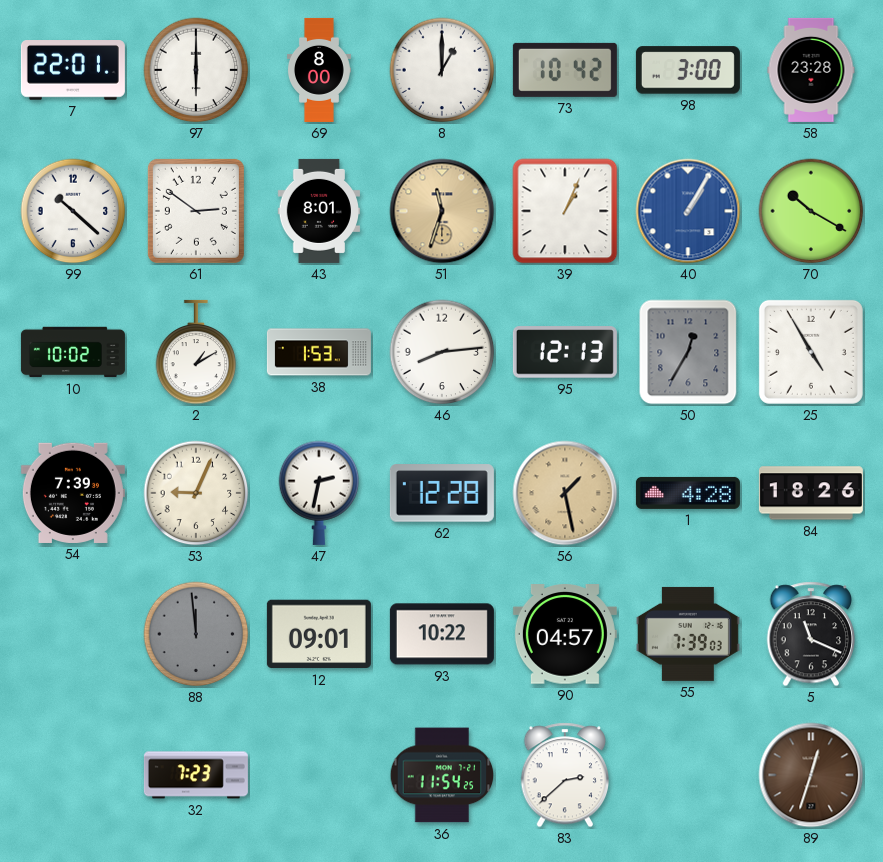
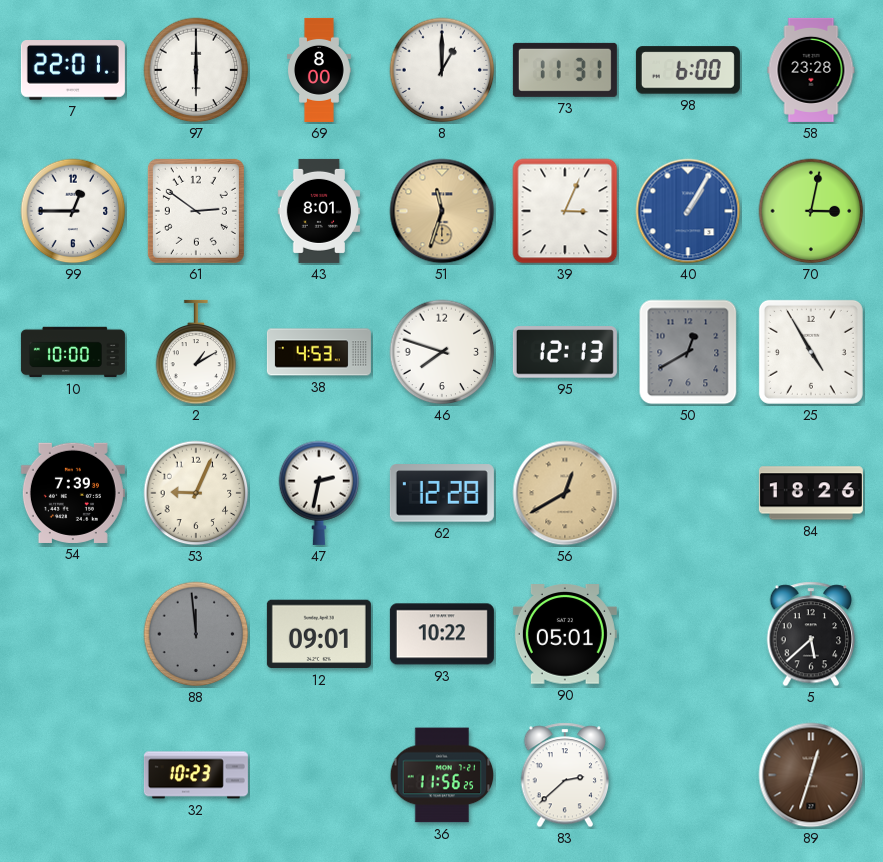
73: 10:42 -> 11:31
98: 3:00 -> 6:00
99: 10:22 -> 12:45
39: 1:04 -> 3:04
70: 10:20 -> 3:02
10: 10:02 -> 10:00
38: 1:53 -> 4:53
46: 8:14 -> 7:48
50: 12:35 -> 12:40
56: 1:28 -> 12:40
1: 4:28 -> none
90: 04:57 -> 05:01
55: 7:39 -> none
5: 11:19 -> 5:38
32: 7:23 -> 10:23
36: 11:54 -> 11:56
